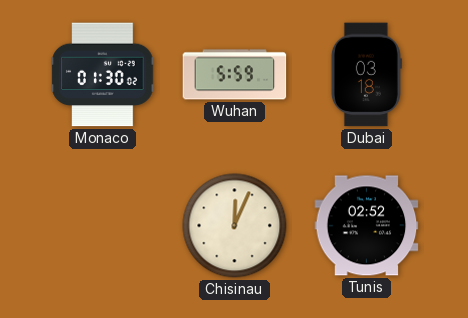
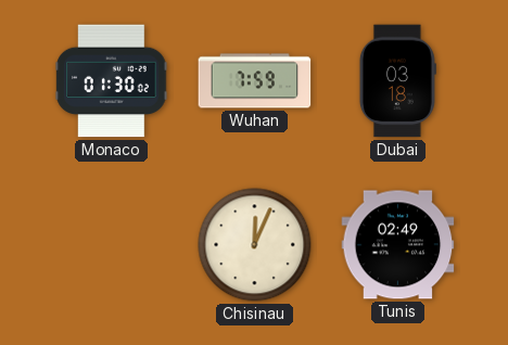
Wuhan: 5:59 -> 7:59
Tunis: 02:52 -> 02:49
